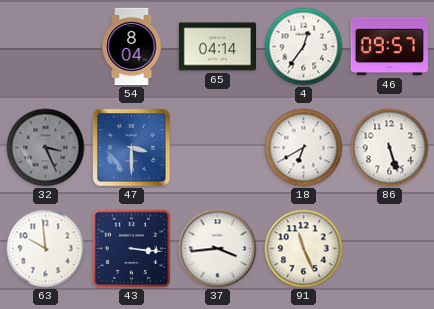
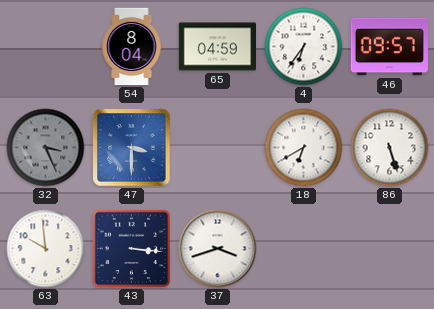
65: 04:14 -> 04:59
4: 12:36 -> 6:36
37: 3:44 -> 3:42
91: 11:26 -> none
